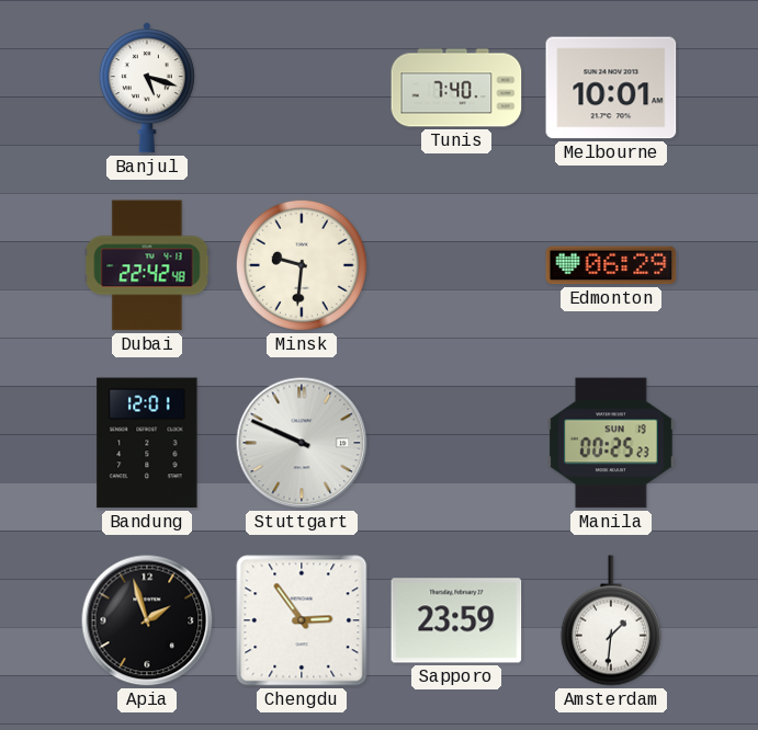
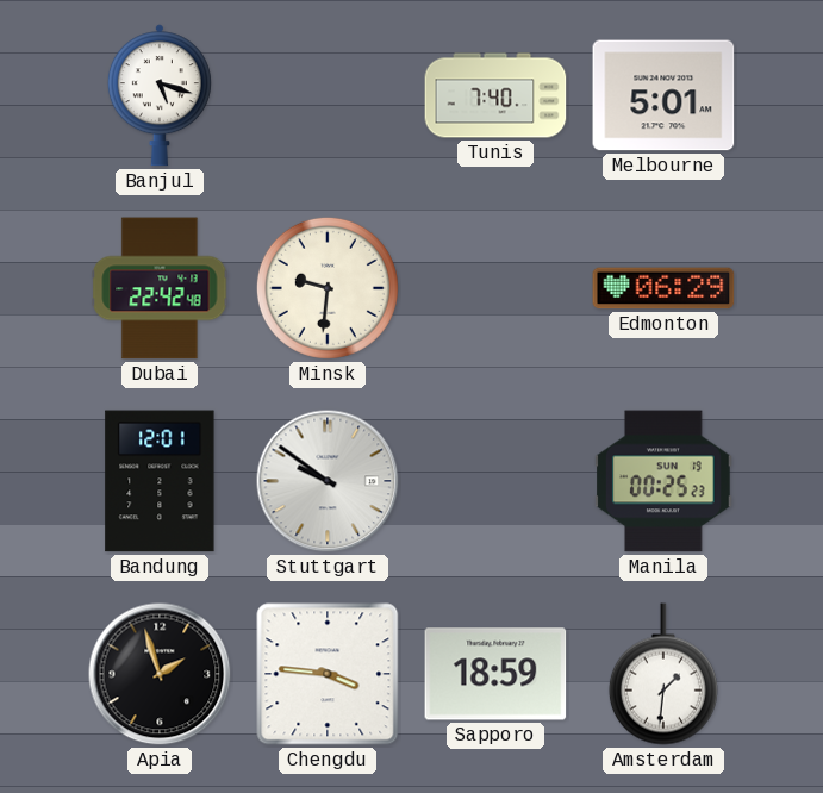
Melbourne: 10:01 -> 5:01
Stuttgart: 9:49 -> 9:51
Chengdu: 2:54 -> 3:46
Sapporo: 23:59 -> 18:59
